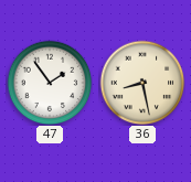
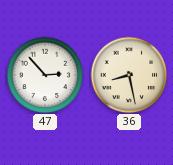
47: 1:54 -> 2:53
